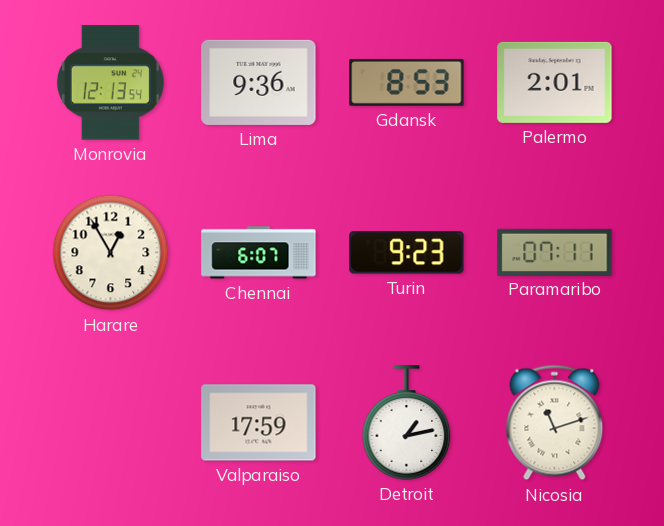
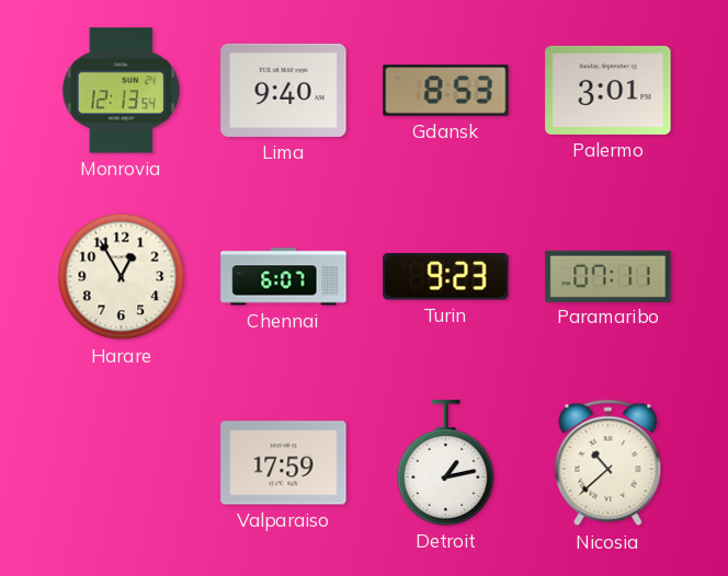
Lima: 9:36 -> 9:40
Palermo: 2:01 -> 3:01
Nicosia: 11:12 -> 10:38
